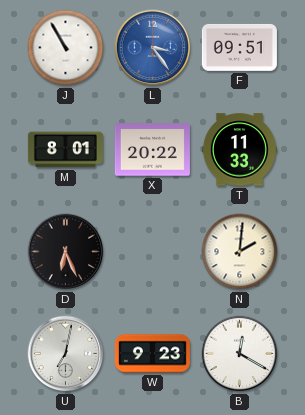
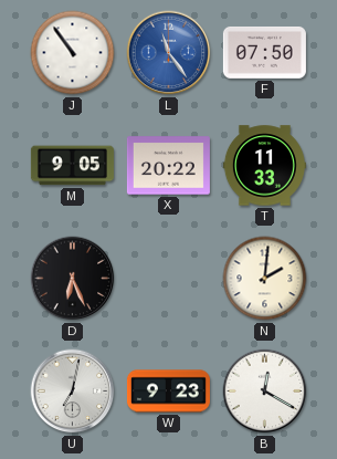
J: 10:55 -> 10:54
L: 3:24 -> 11:24
F: 09:51 -> 07:50
M: 8:01 -> 9:05
